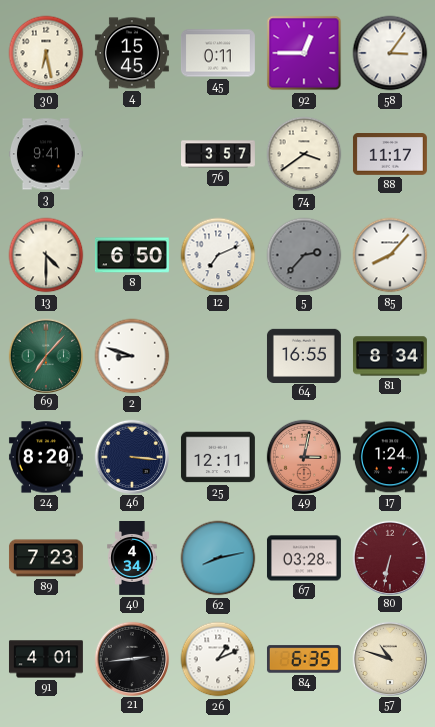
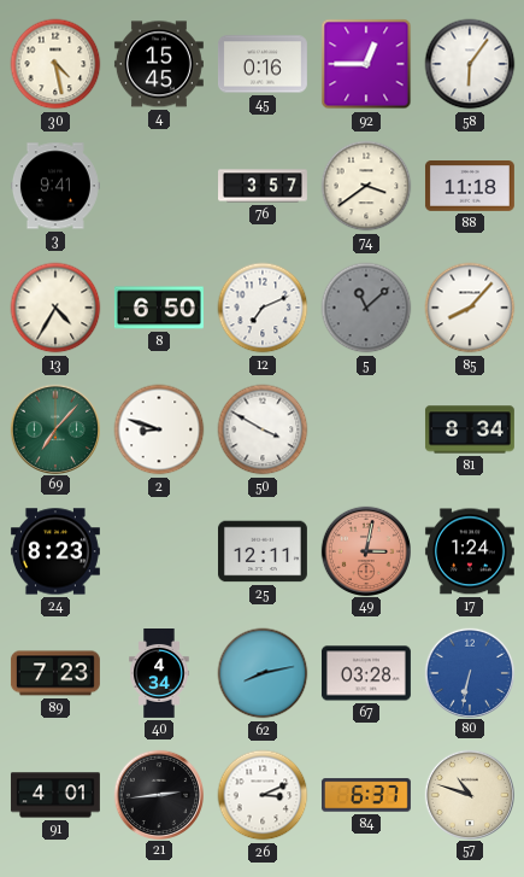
30: 6:28 -> 4:28
45: 0:11 -> 0:16
58: 3:06 -> 6:06
88: 11:17 -> 11:18
13: 4:30 -> 4:35
5: 2:37 -> 11:08
50: none -> 3:50
64: 16:55 -> none
24: 8:20 -> 8:23
46: 3:16 -> none
80 dial: burgundy -> blue
26: 1:11 -> 3:11
84: 6:35 -> 6:37
